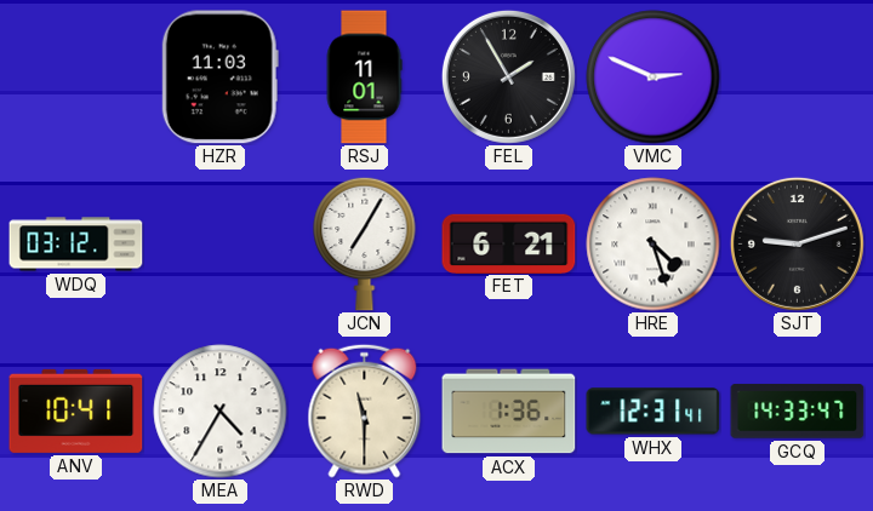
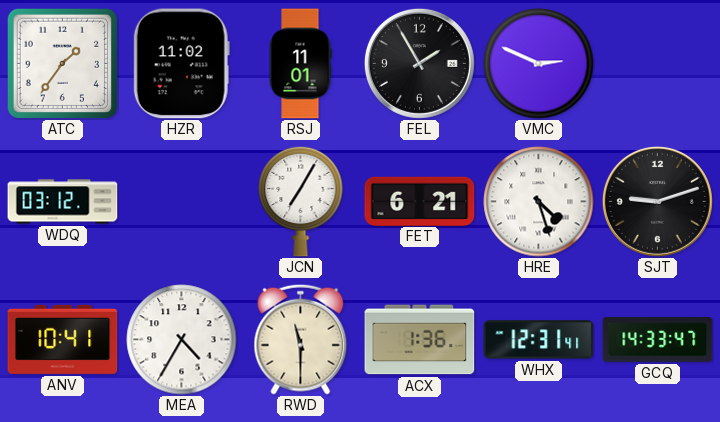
ATC: none -> 1:36
HZR: 11:03 -> 11:02
